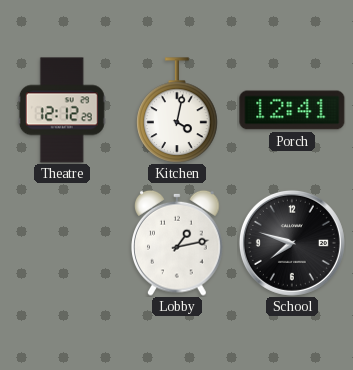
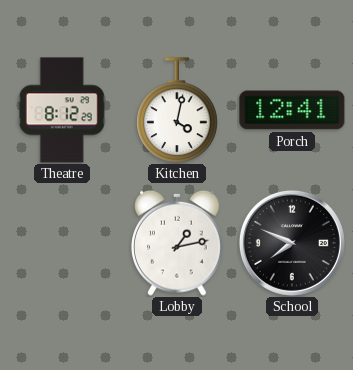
Theatre: 12:12 -> 8:12
School: 7:48 -> 7:49
